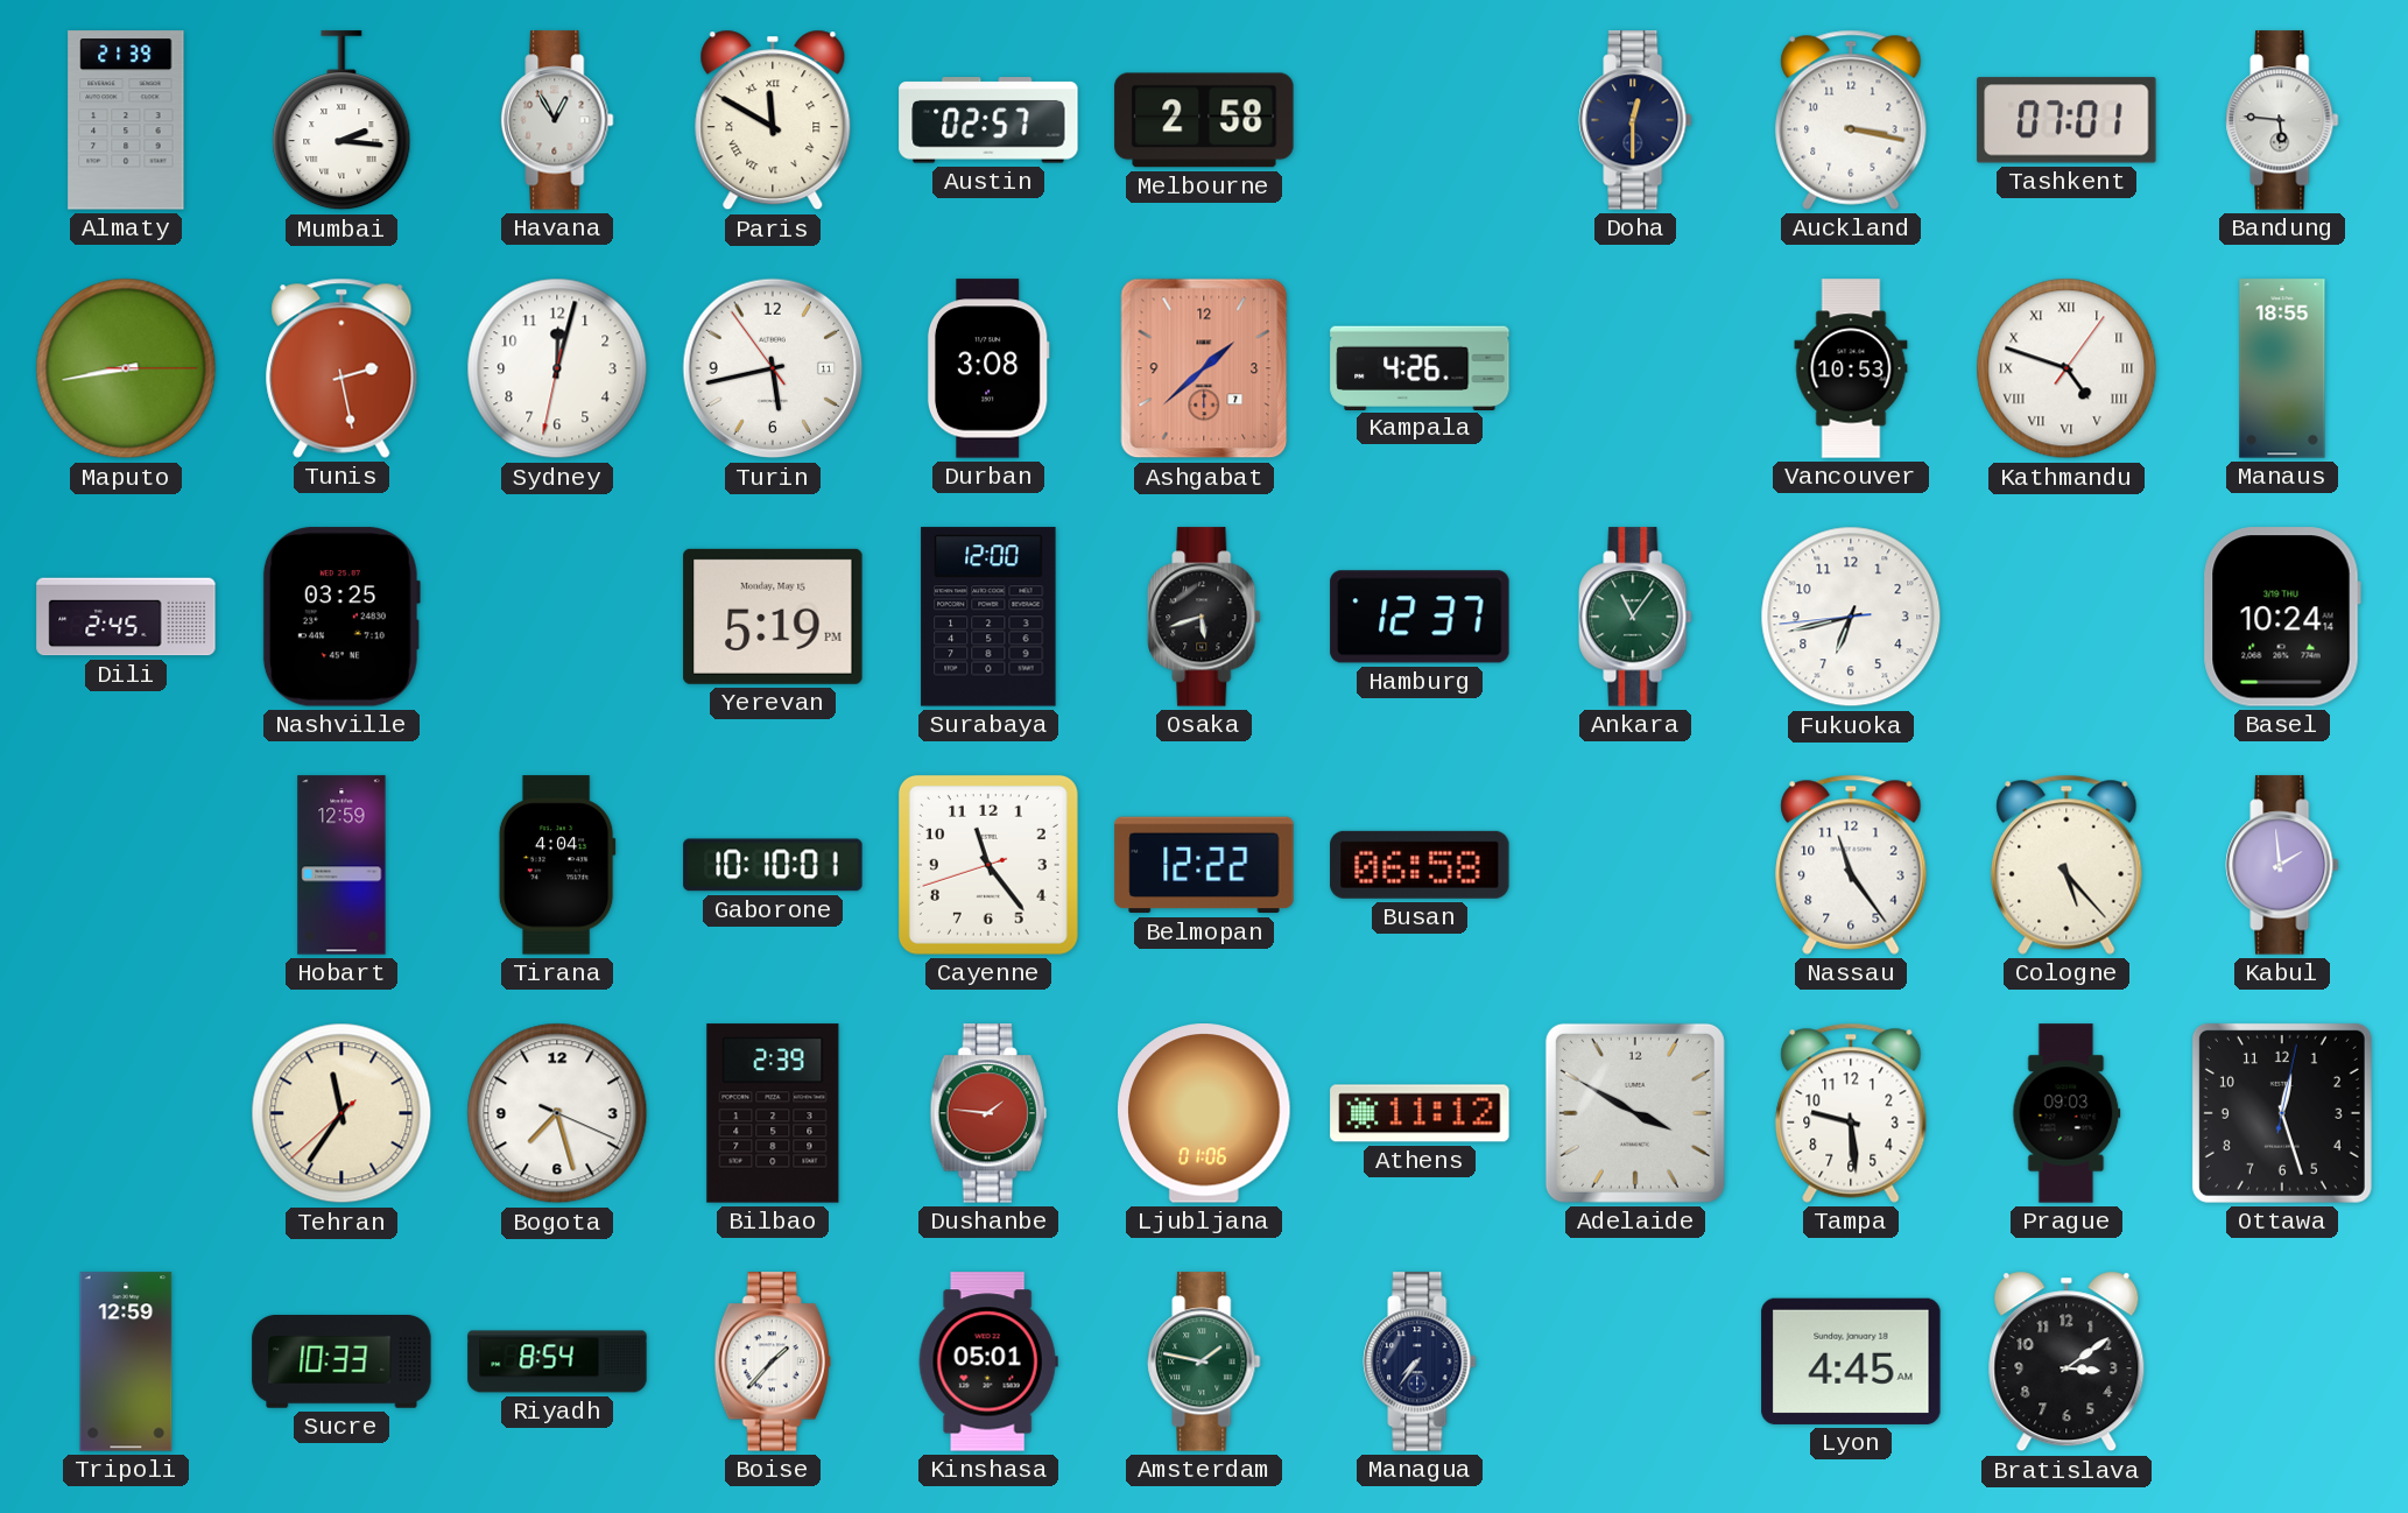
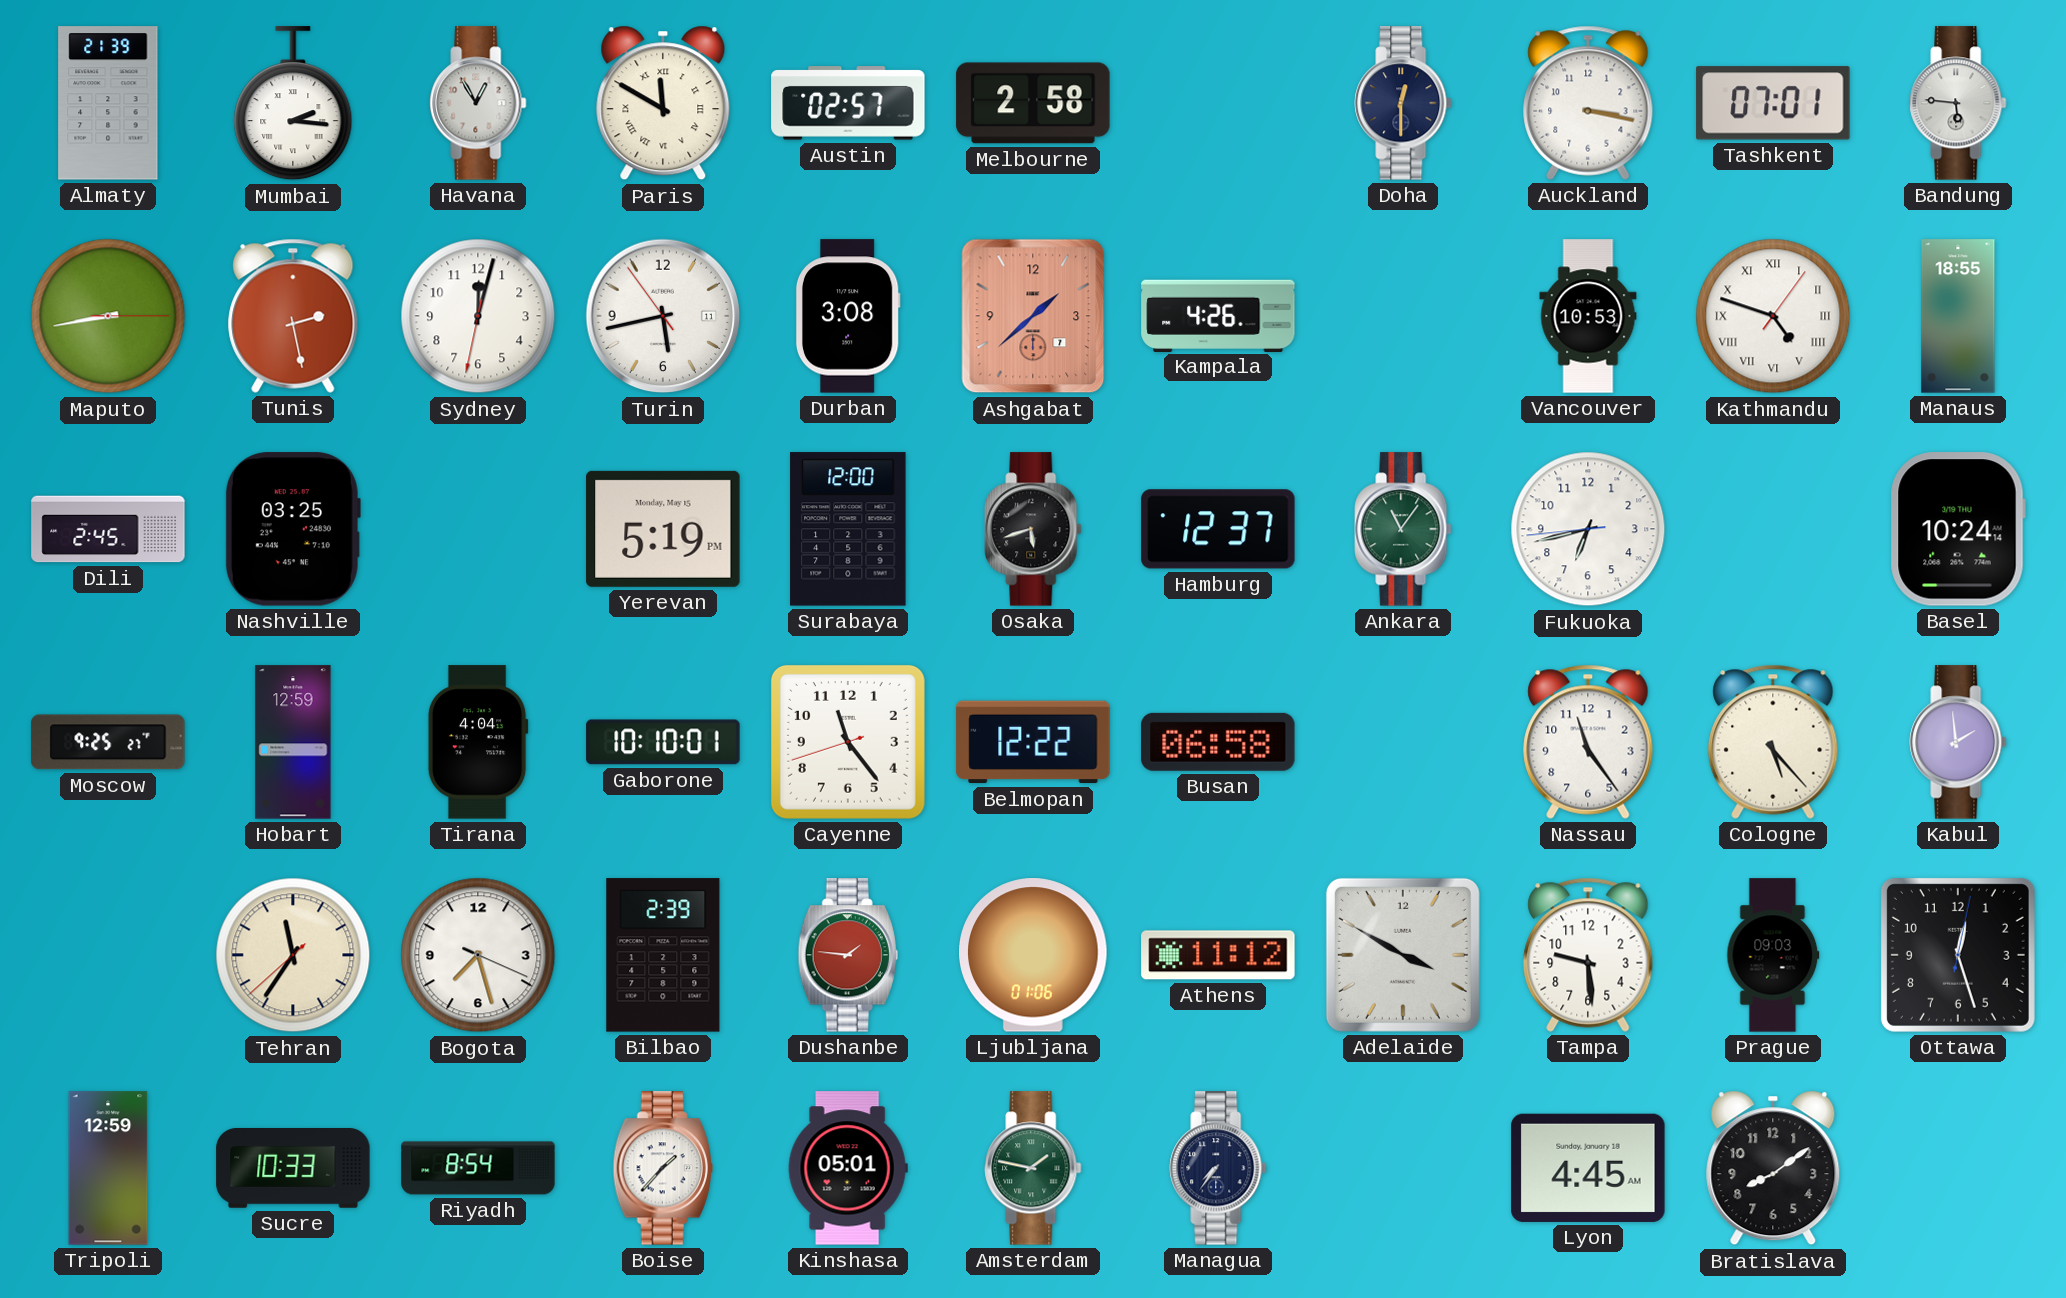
Moscow: none -> 9:25
Bratislava: 3:09 -> 8:09
